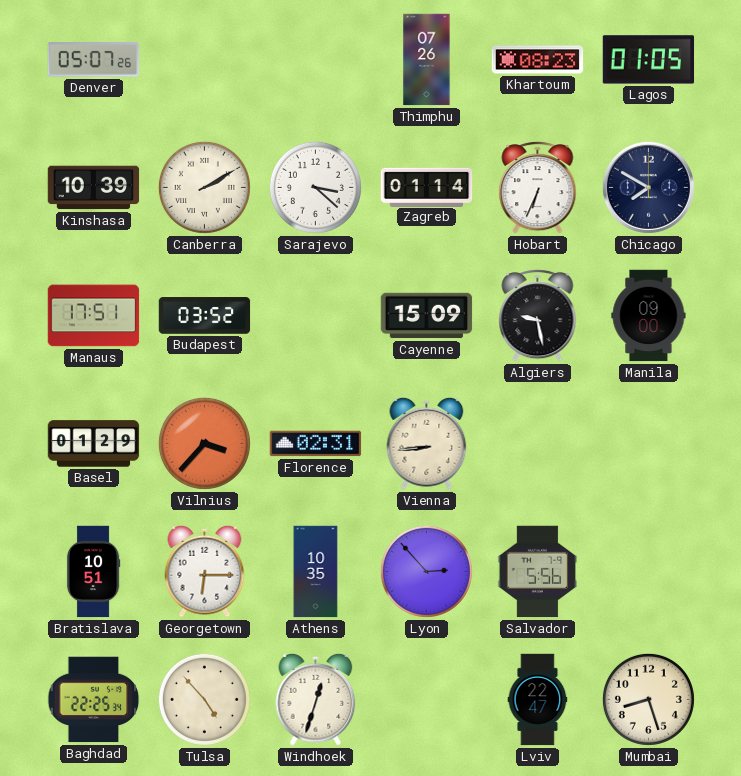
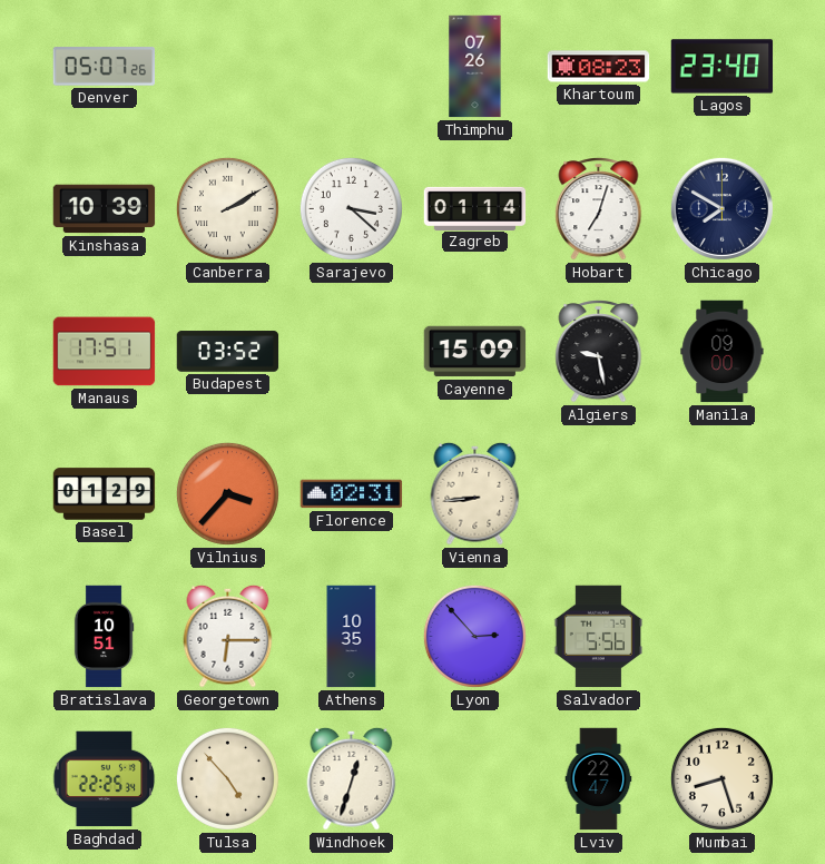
Lagos: 01:05 -> 23:40
Hobart: 6:34 -> 7:03
